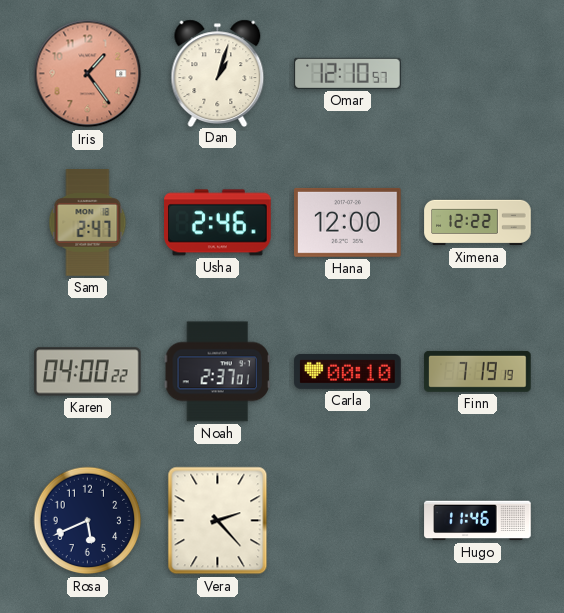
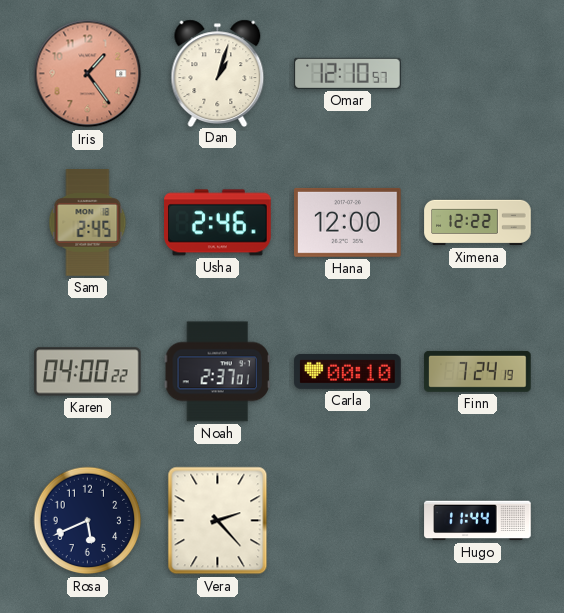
Sam: 2:47 -> 2:45
Finn: 7:19 -> 7:24
Hugo: 11:46 -> 11:44
